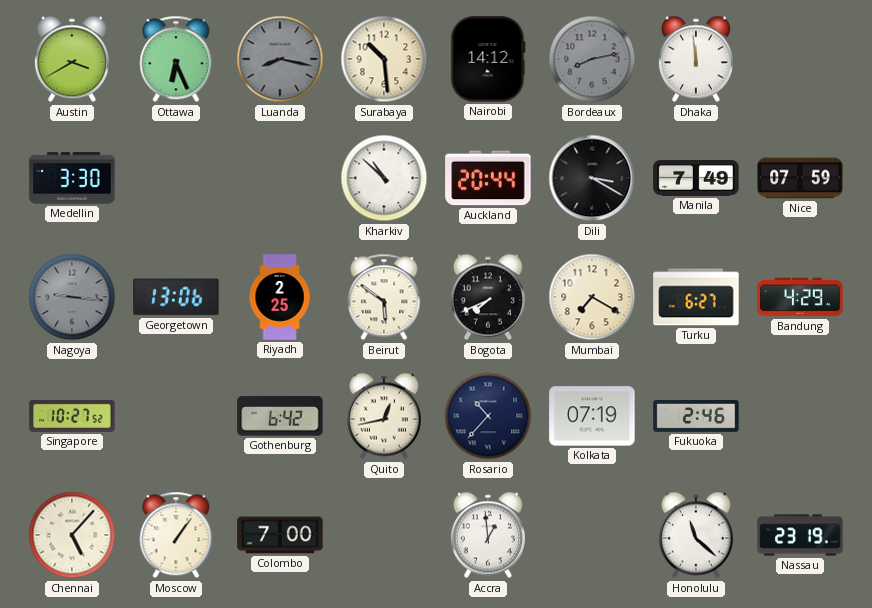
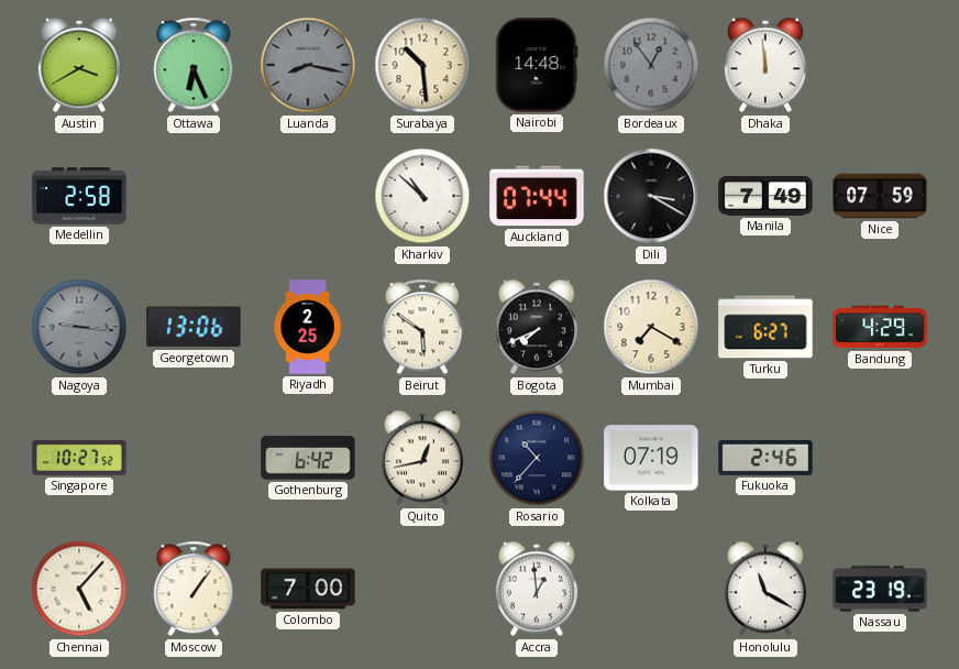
Nairobi: 14:12 -> 14:48
Bordeaux: 8:13 -> 12:54
Medellin: 3:30 -> 2:58
Auckland: 20:44 -> 07:44
Honolulu: 11:22 -> 11:20
